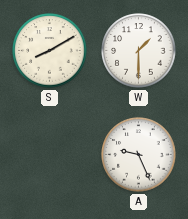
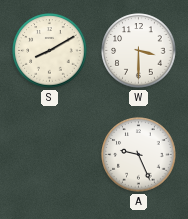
W: 1:30 -> 3:30
